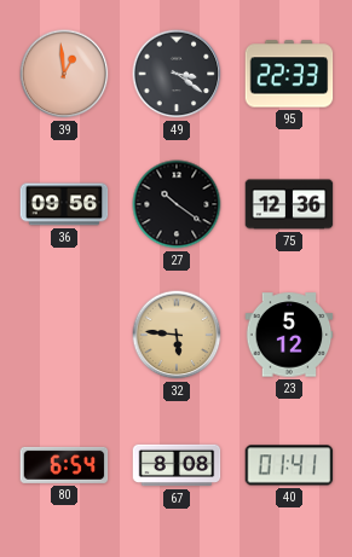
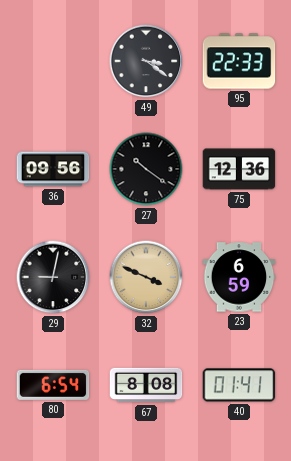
39: 12:59 -> none
29: none -> 9:02
32: 5:46 -> 3:49
23: 5:12 -> 6:59
